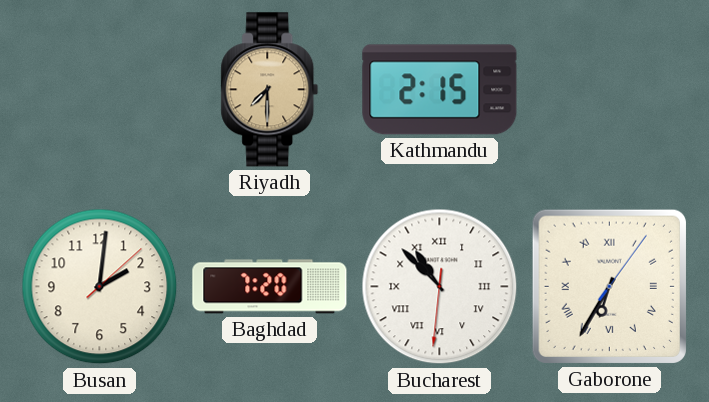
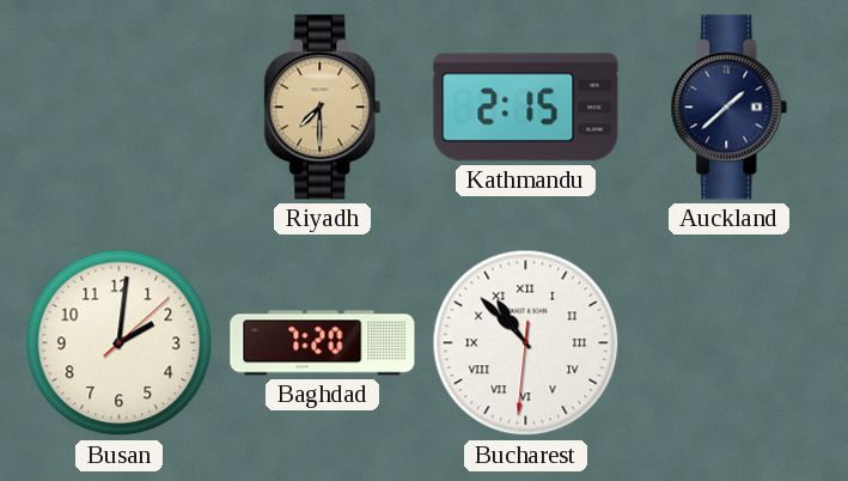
Auckland: none -> 1:38
Gaborone: 6:35 -> none
